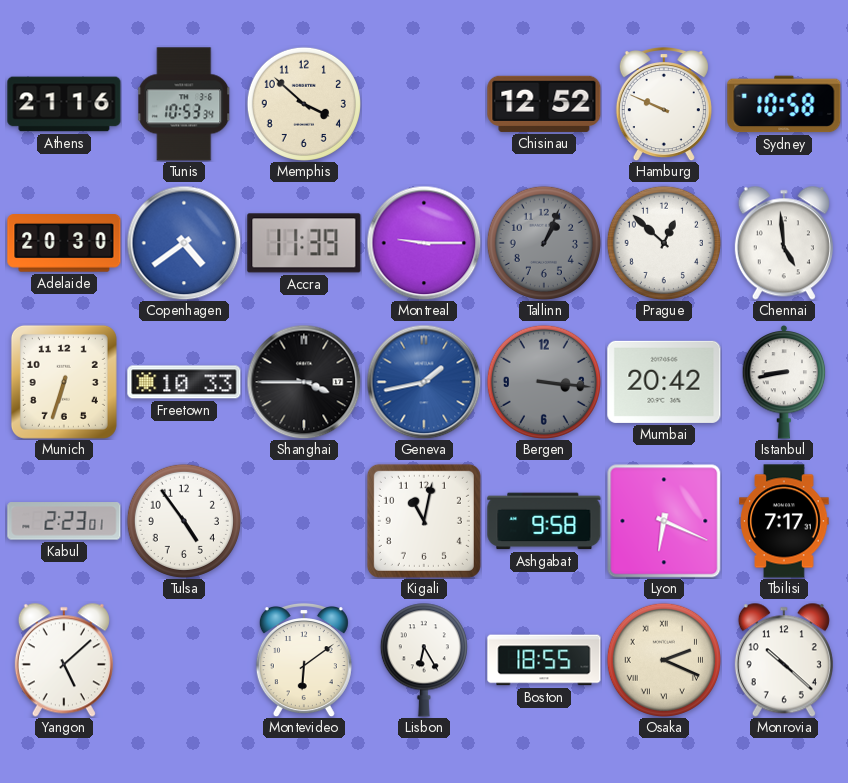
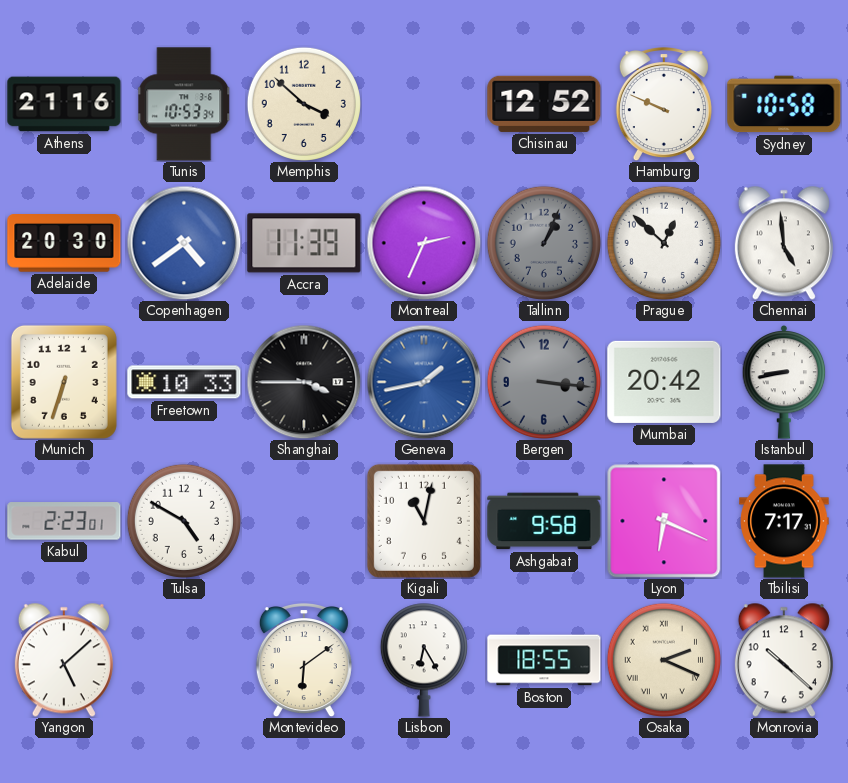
Montreal: 9:15 -> 2:34
Tulsa: 4:54 -> 4:50
